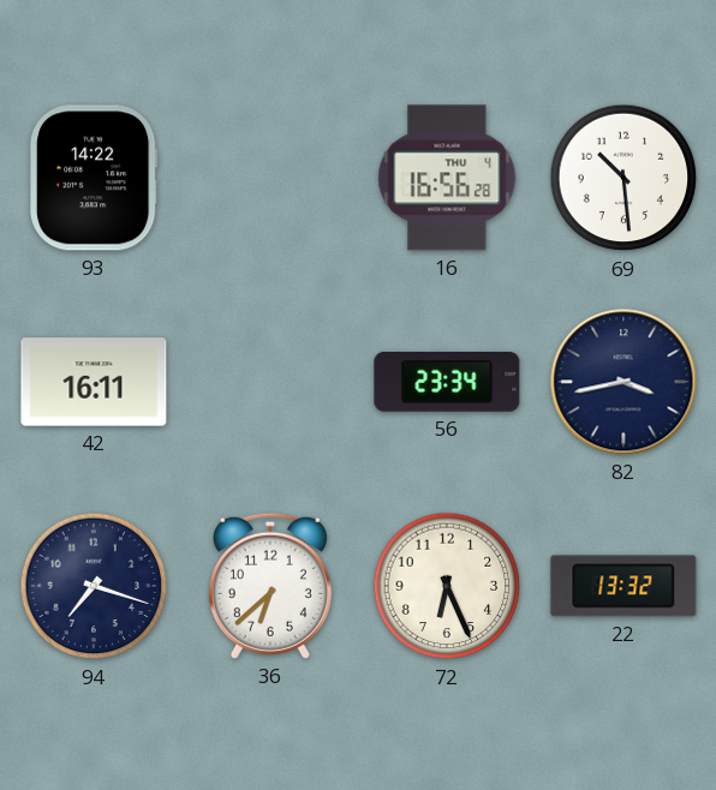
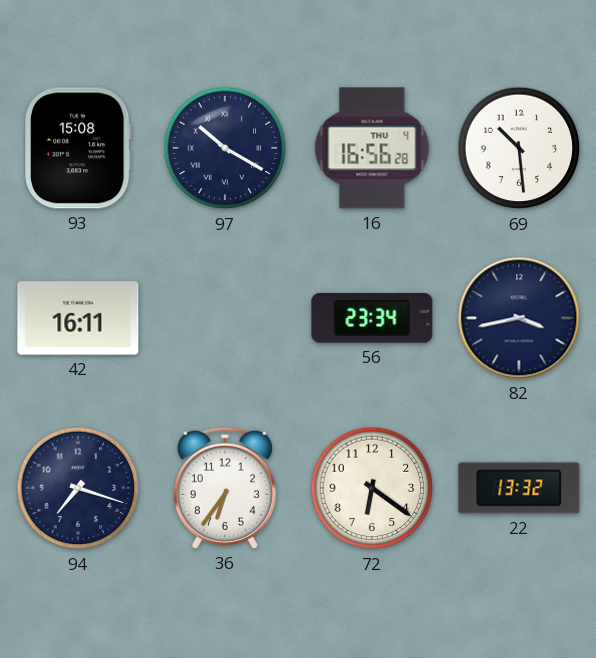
93: 14:22 -> 15:08
97: none -> 10:20
36: 6:38 -> 6:36
72: 6:26 -> 6:21
